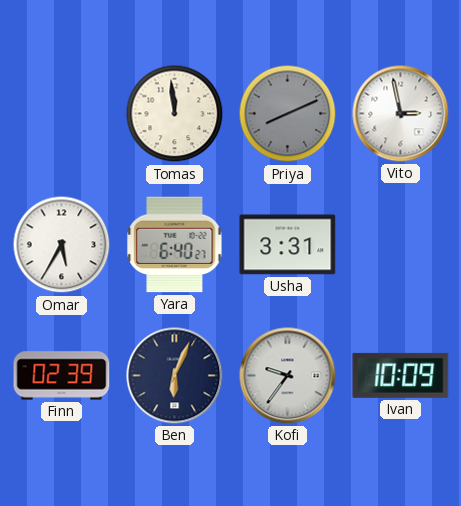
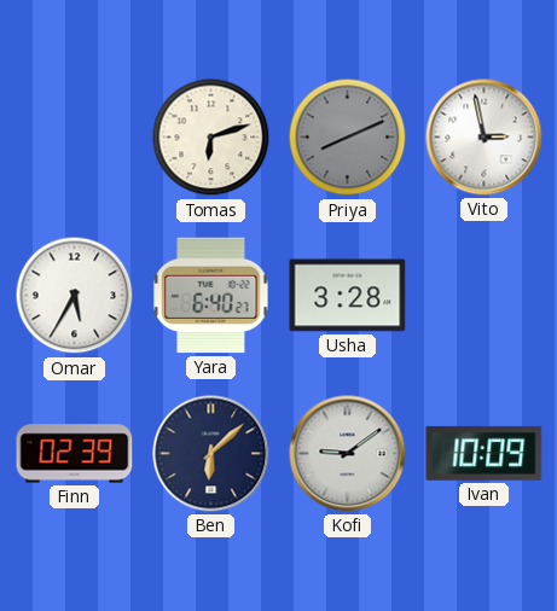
Tomas: 11:59 -> 6:12
Usha: 3:31 -> 3:28
Ben: 6:04 -> 6:08
Kofi: 9:36 -> 9:09
